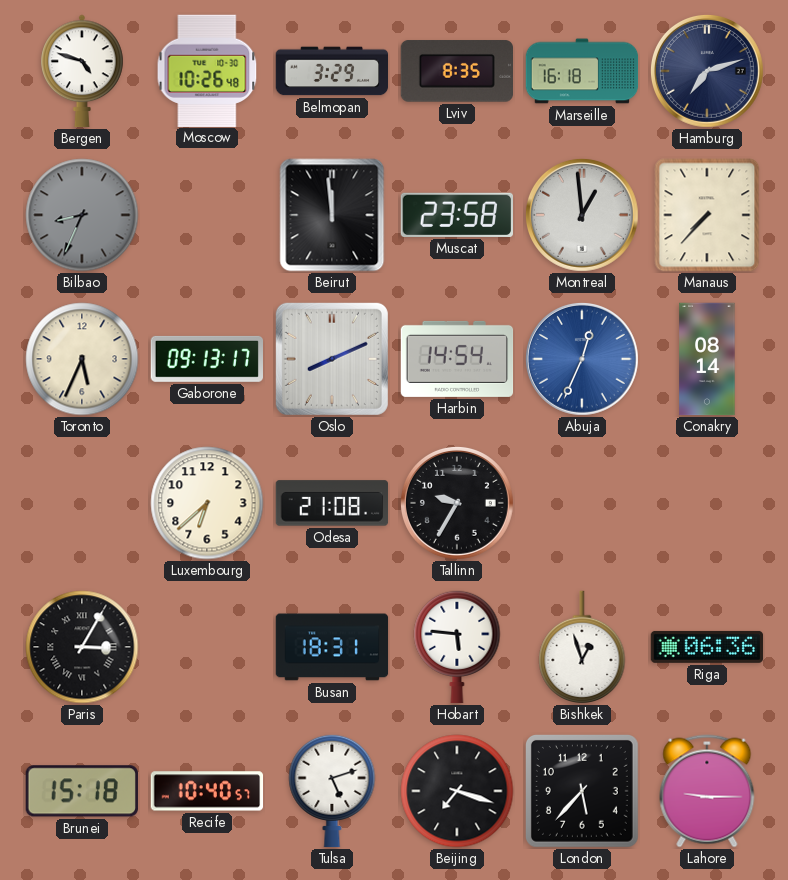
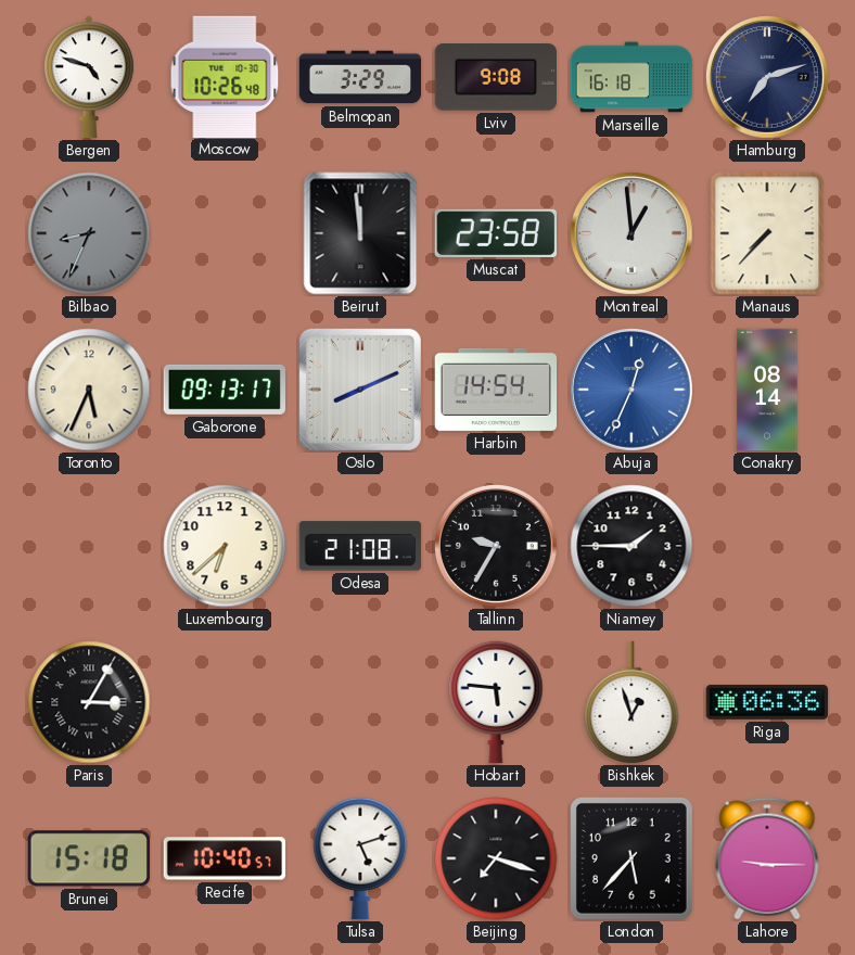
Lviv: 8:35 -> 9:08
Niamey: none -> 1:45
Busan: 18:31 -> none
